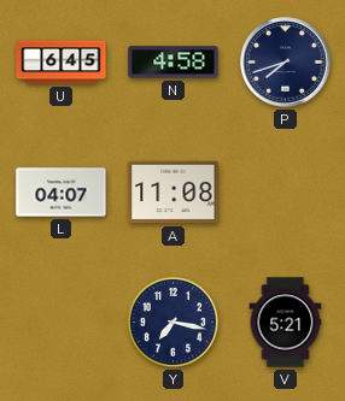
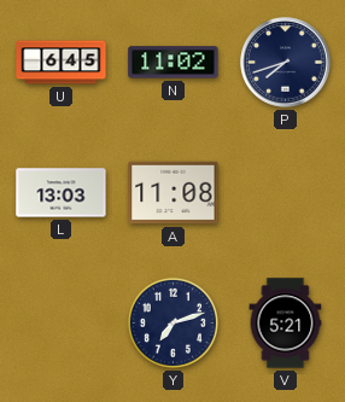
N: 4:58 -> 11:02
L: 04:07 -> 13:03
Y: 7:17 -> 7:12
